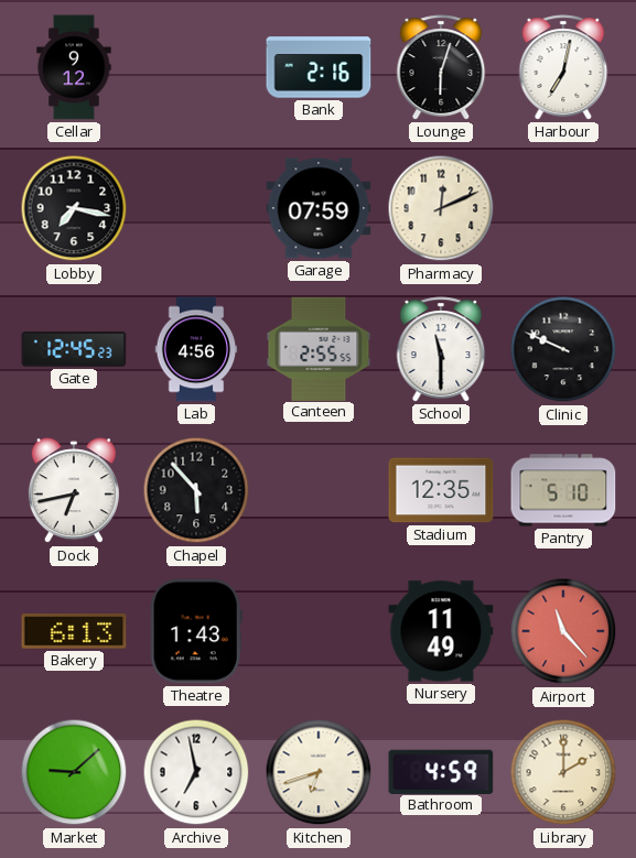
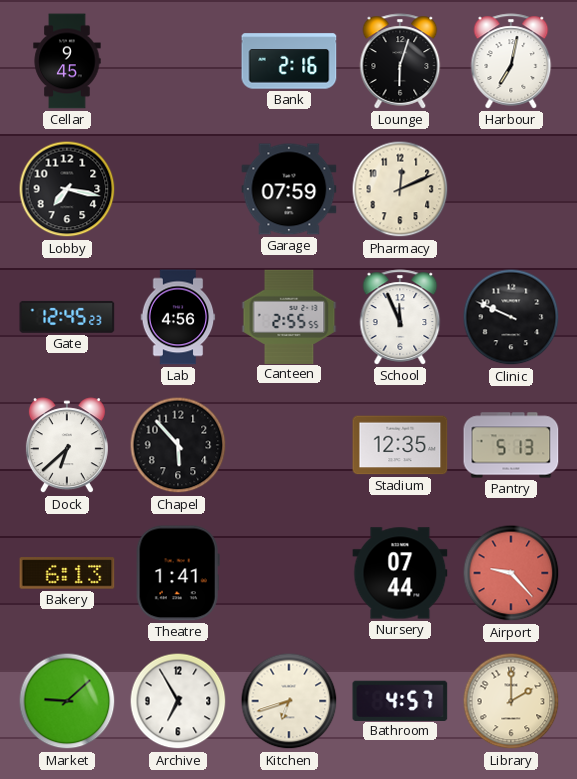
Cellar: 9:12 -> 9:45
School: 11:30 -> 11:56
Dock: 6:43 -> 6:38
Pantry: 5:10 -> 5:13
Theatre: 1:43 -> 1:41
Nursery: 11:49 -> 07:44
Airport: 11:23 -> 9:23
Archive: 6:58 -> 6:55
Bathroom: 4:59 -> 4:57
